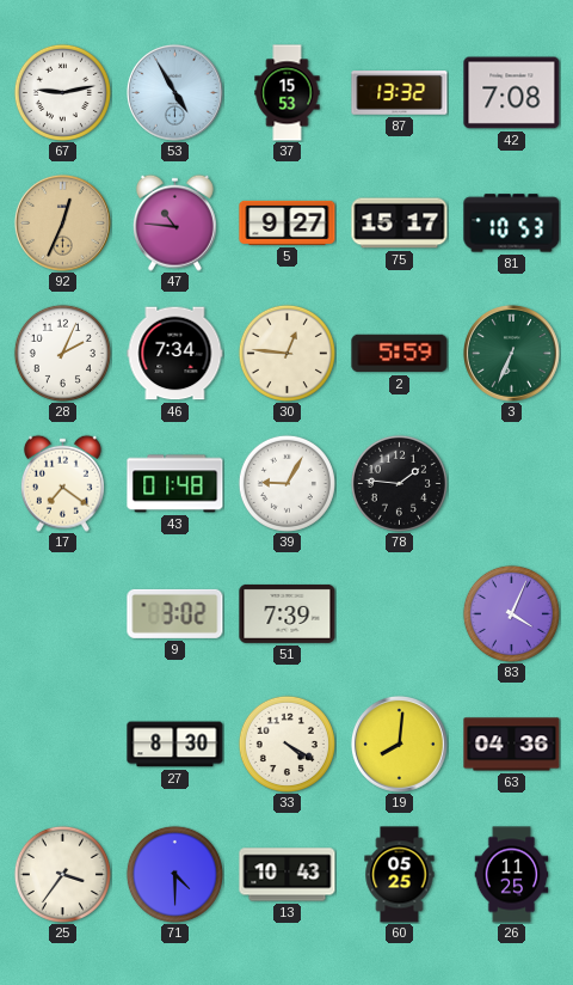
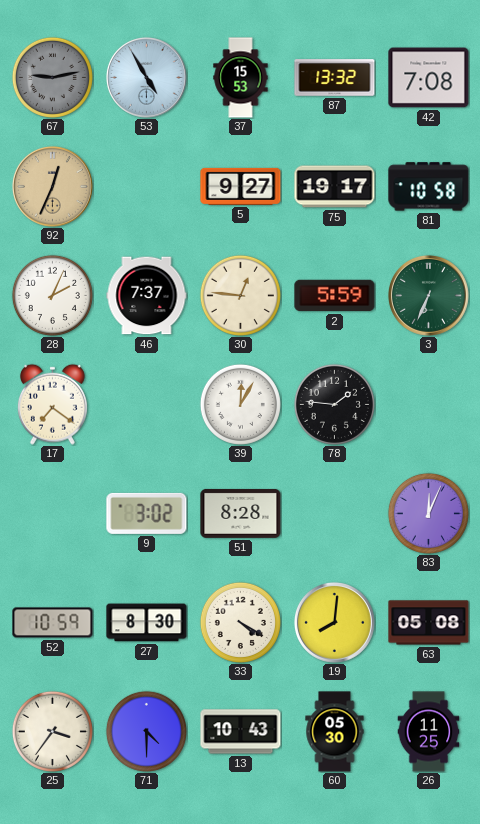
67 dial: white -> grey
47: 10:46 -> none
75: 15:17 -> 19:17
81: 10:53 -> 10:58
46: 7:34 -> 7:37
43: 01:48 -> none
39: 9:05 -> 12:05
51: 7:39 -> 8:28
83: 4:04 -> 12:04
52: none -> 10:59
63: 04:36 -> 05:08
60: 05:25 -> 05:30
